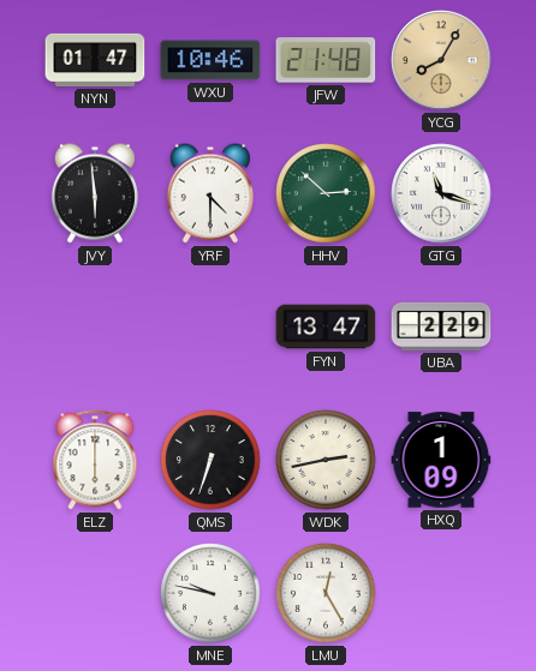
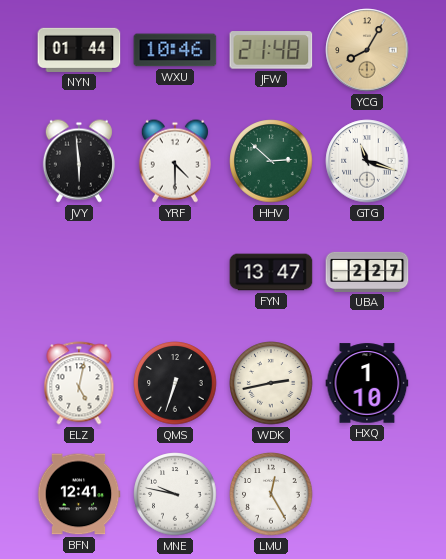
NYN: 01:47 -> 01:44
UBA: 2:29 -> 2:27
ELZ: 6:00 -> 5:02
HXQ: 1:09 -> 1:10
BFN: none -> 12:41
